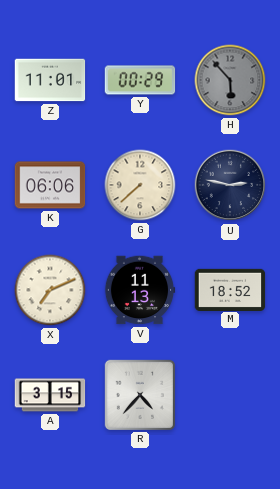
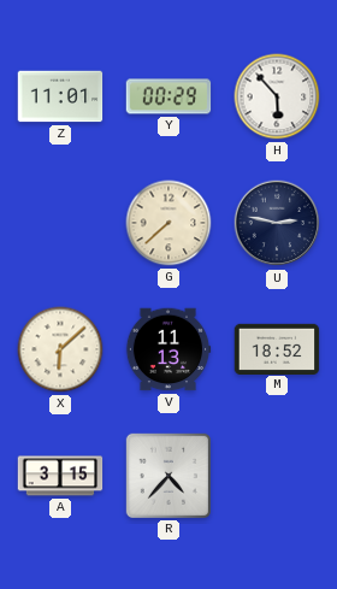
H dial: grey -> white
K: 06:06 -> none
X: 7:11 -> 6:08
